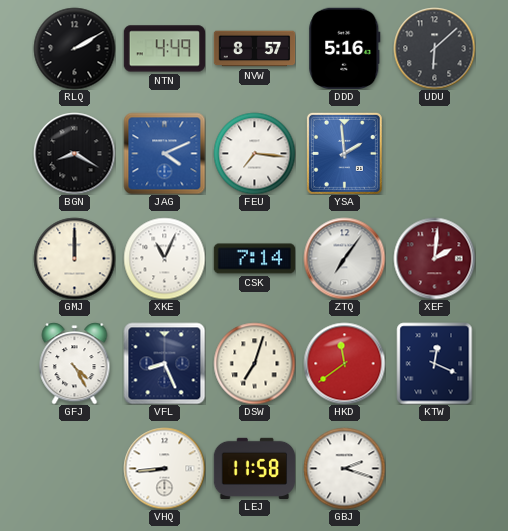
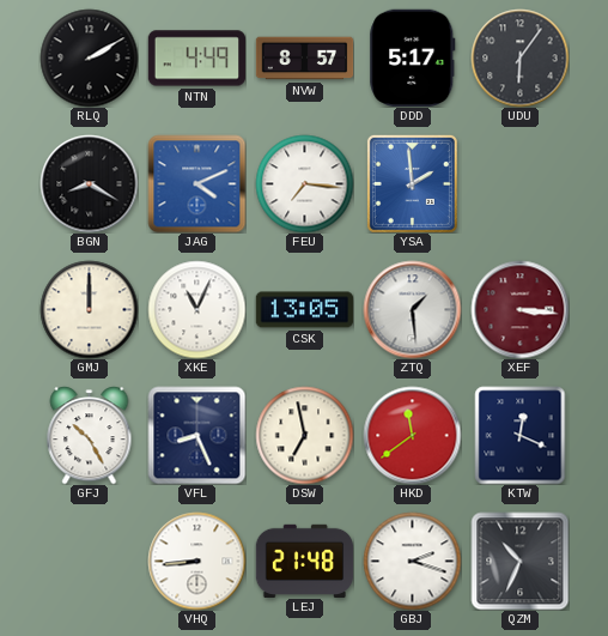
DDD: 5:16 -> 5:17
UDU: 6:08 -> 6:06
CSK: 7:14 -> 13:05
ZTQ: 7:06 -> 1:29
XEF: 2:01 -> 3:16
GFJ: 4:25 -> 10:25
DSW: 7:03 -> 6:58
LEJ: 11:58 -> 21:48
QZM: none -> 10:34
